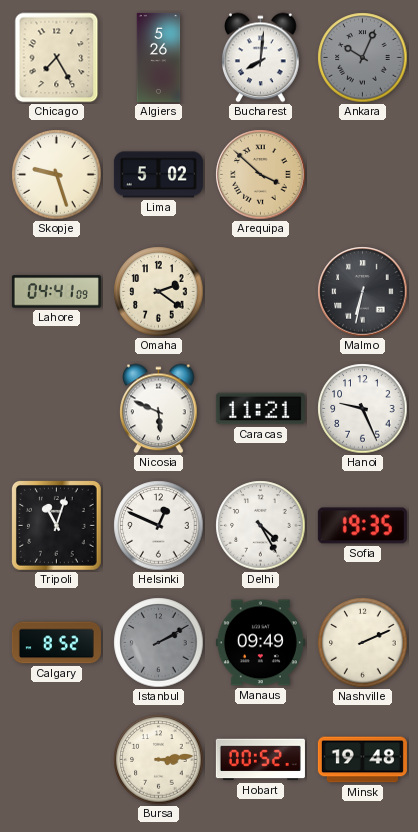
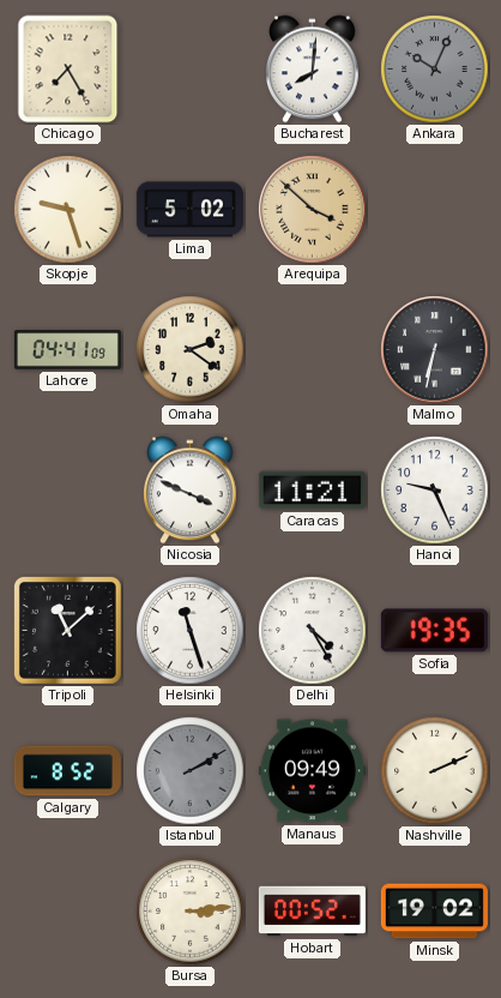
Algiers: 5:26 -> none
Nicosia: 5:49 -> 3:49
Tripoli: 11:03 -> 11:08
Helsinki: 12:49 -> 11:27
Minsk: 19:48 -> 19:02
